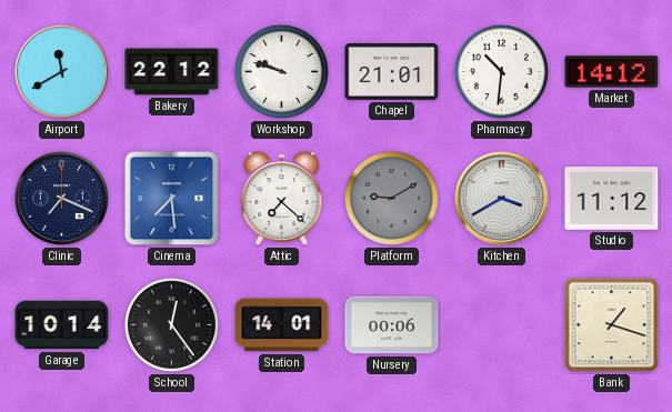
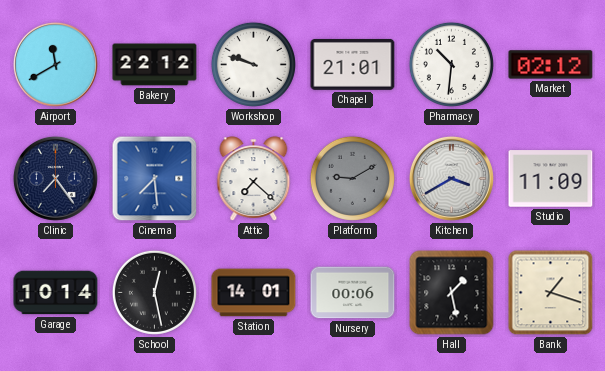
Market: 14:12 -> 02:12
Clinic: 7:19 -> 7:24
Studio: 11:12 -> 11:09
School: 12:24 -> 12:28
Hall: none -> 1:28
